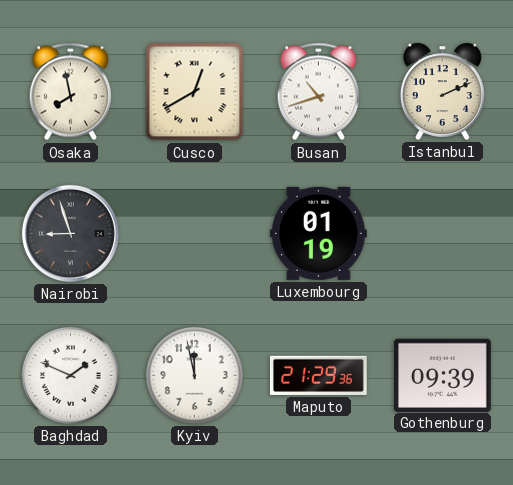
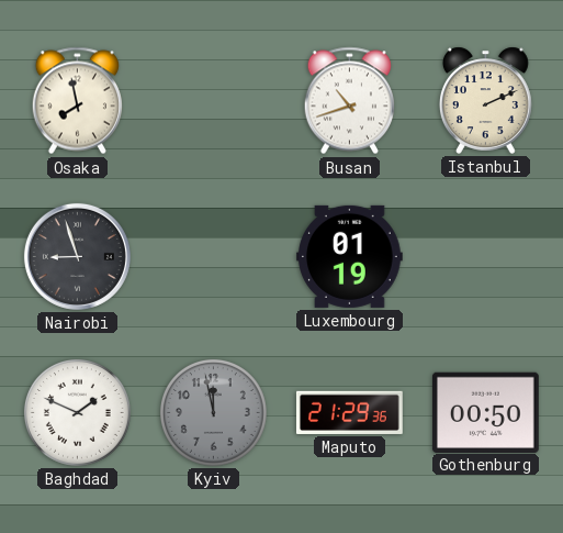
Cusco: 12:40 -> none
Kyiv dial: white -> grey
Gothenburg: 09:39 -> 00:50
